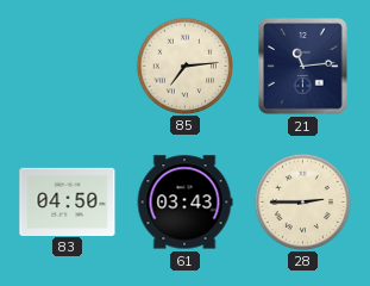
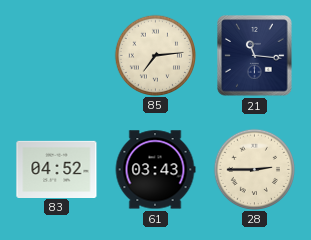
21: 11:14 -> 11:16
83: 04:50 -> 04:52
